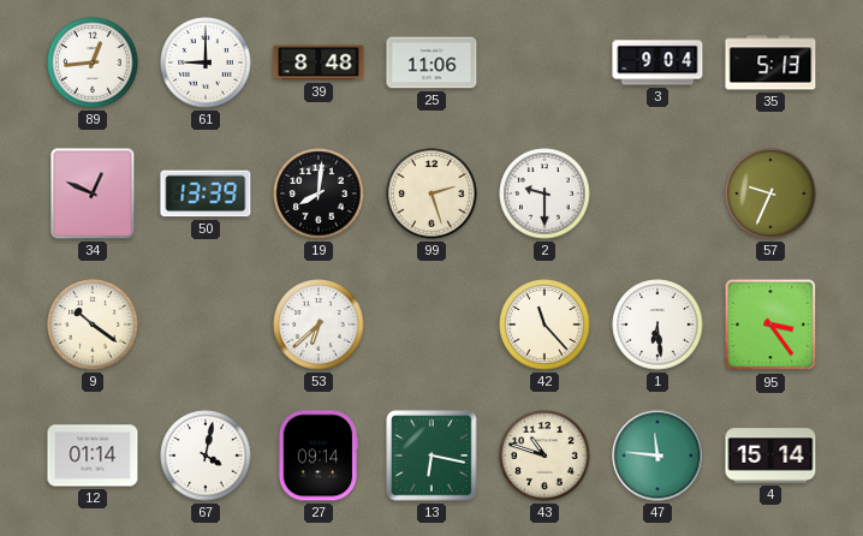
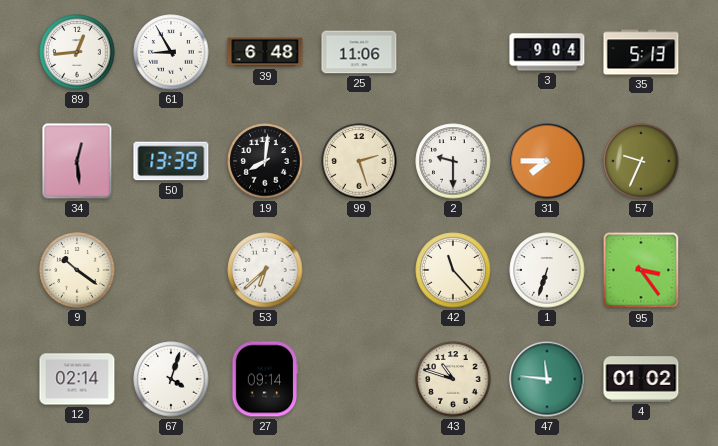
61: 9:00 -> 8:55
39: 8:48 -> 6:48
34: 12:49 -> 12:29
31: none -> 7:45
1: 6:29 -> 6:33
12: 01:14 -> 02:14
67: 4:02 -> 4:03
13: 6:17 -> none
4: 15:14 -> 01:02
